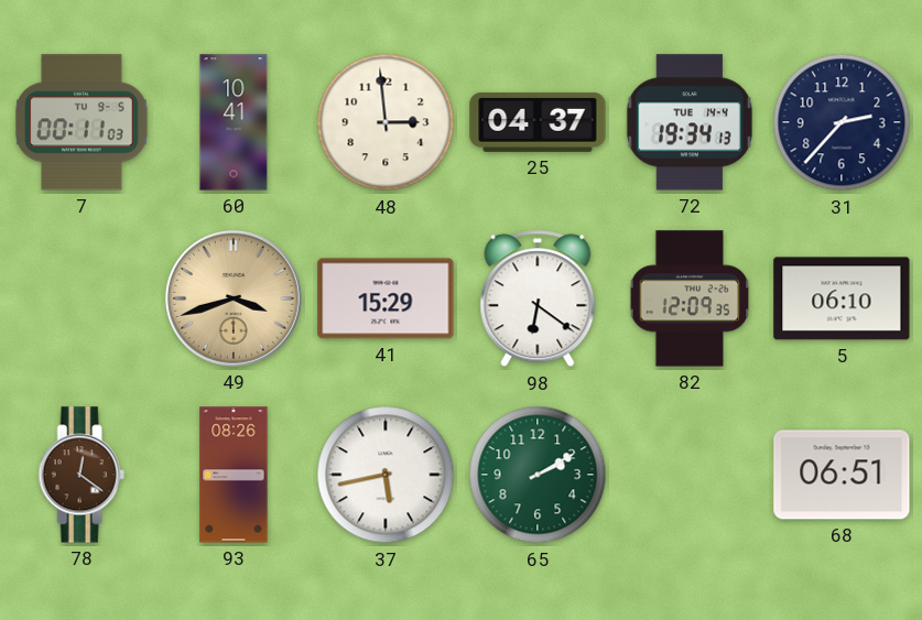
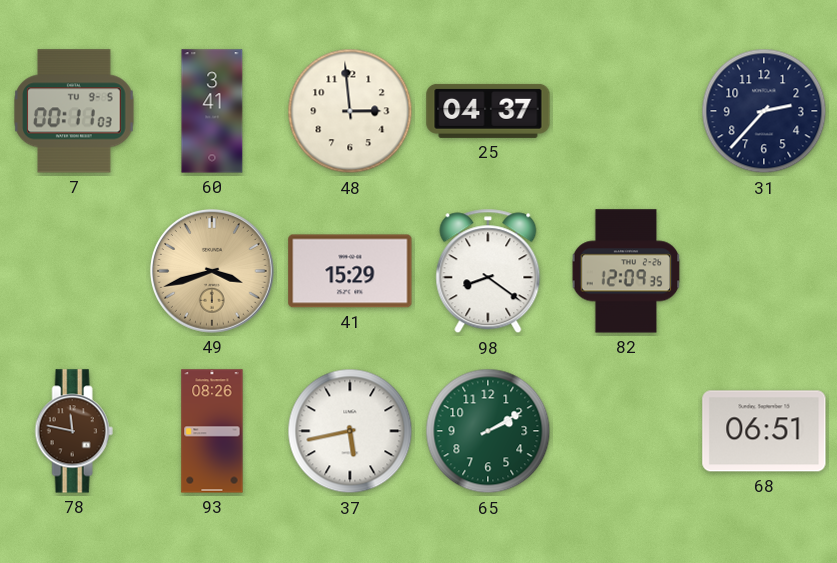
60: 10:41 -> 3:41
72: 19:34 -> none
98: 6:21 -> 8:21
5: 06:10 -> none
78: 12:21 -> 11:47
